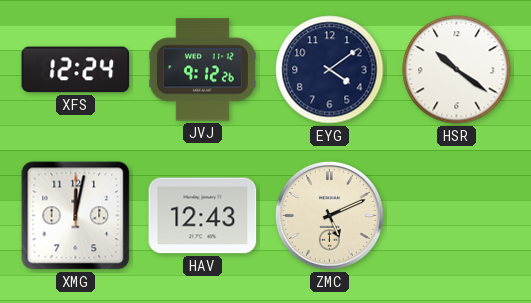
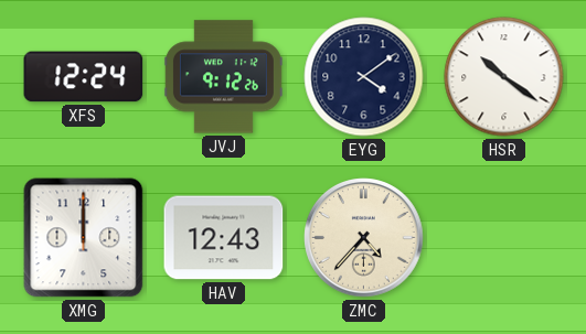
XMG: 12:02 -> 12:00
ZMC: 5:11 -> 4:37
